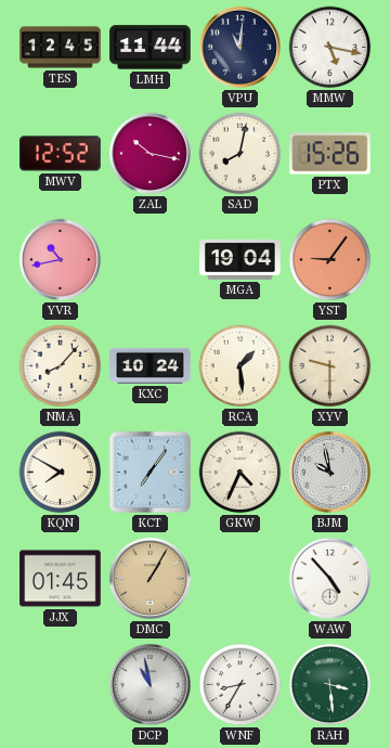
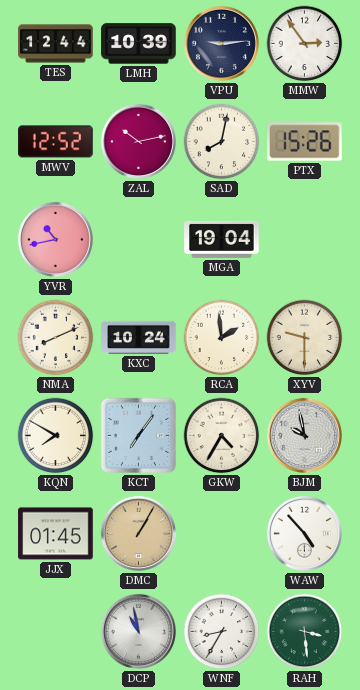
TES: 12:45 -> 12:44
LMH: 11:44 -> 10:39
VPU: 11:01 -> 9:14
MMW: 5:17 -> 2:54
ZAL: 10:17 -> 10:13
YST: 9:06 -> none
NMA: 8:07 -> 8:11
RCA: 1:29 -> 1:59
GKW: 4:34 -> 4:35
